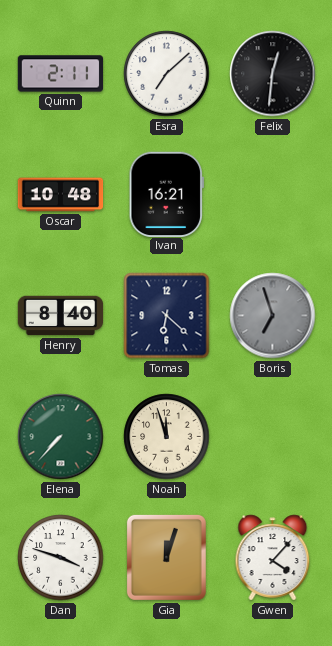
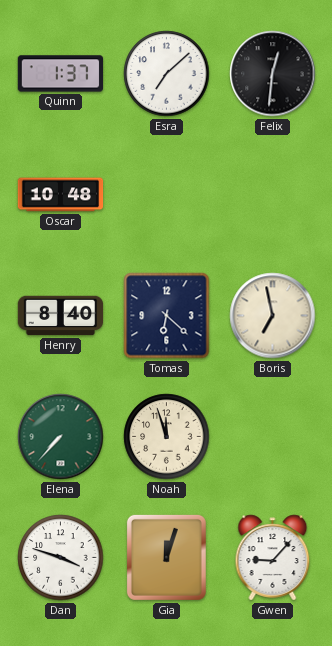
Quinn: 2:11 -> 1:37
Ivan: 16:21 -> none
Boris: 6:57 -> 6:58
Boris dial: grey -> cream
Gwen: 4:07 -> 9:07
